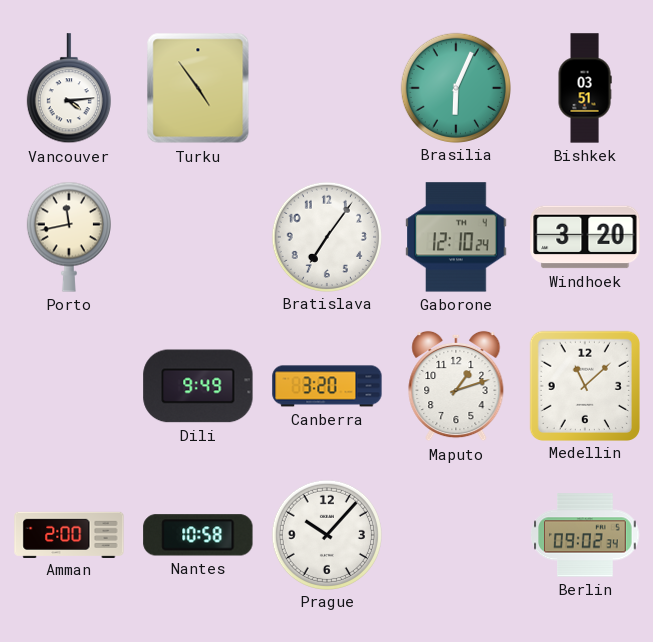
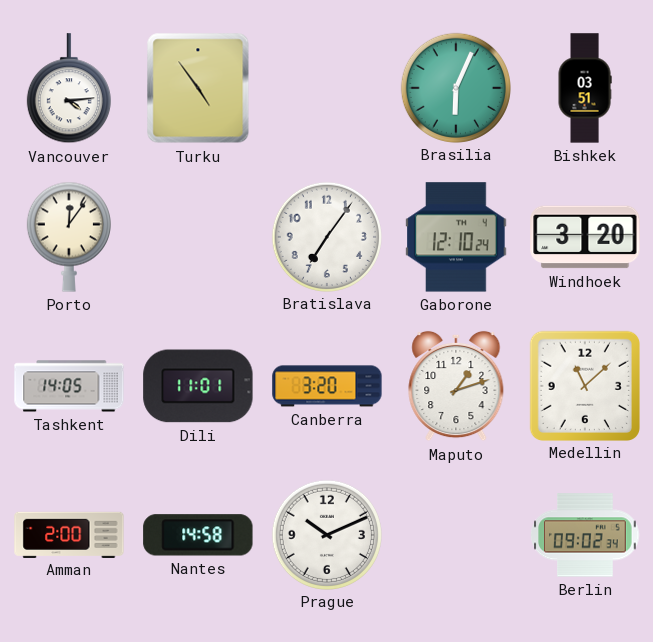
Porto: 11:43 -> 12:06
Tashkent: none -> 14:05
Dili: 9:49 -> 11:01
Nantes: 10:58 -> 14:58
Prague: 10:07 -> 10:11
